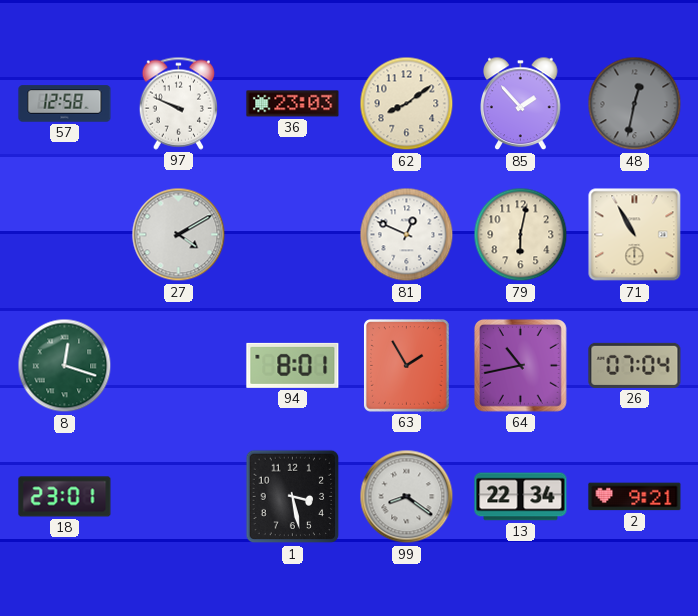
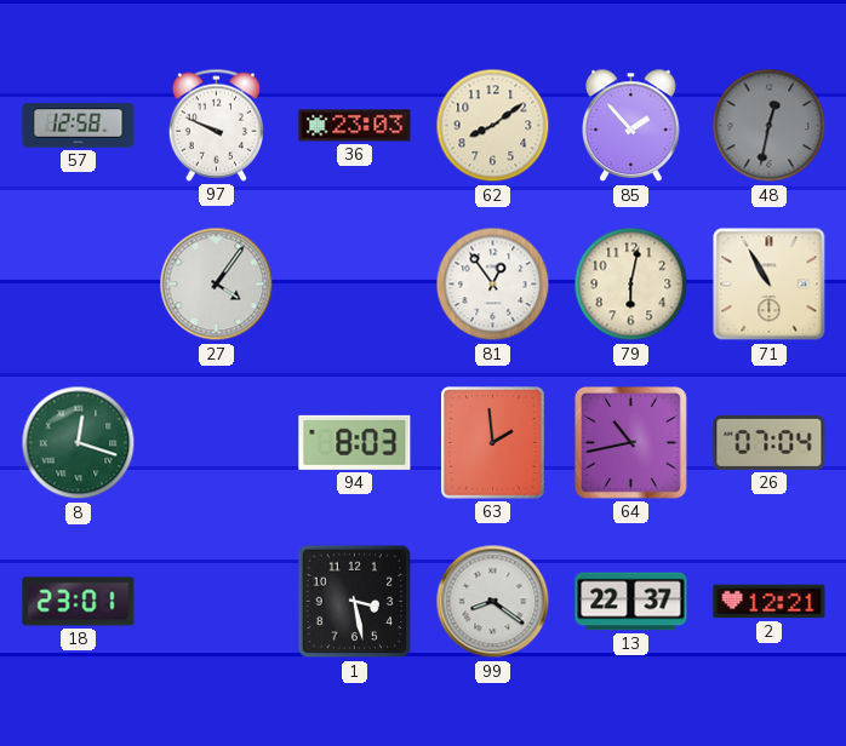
27: 4:10 -> 4:06
81: 12:49 -> 12:54
94: 8:01 -> 8:03
63: 1:55 -> 1:59
13: 22:34 -> 22:37
2: 9:21 -> 12:21
